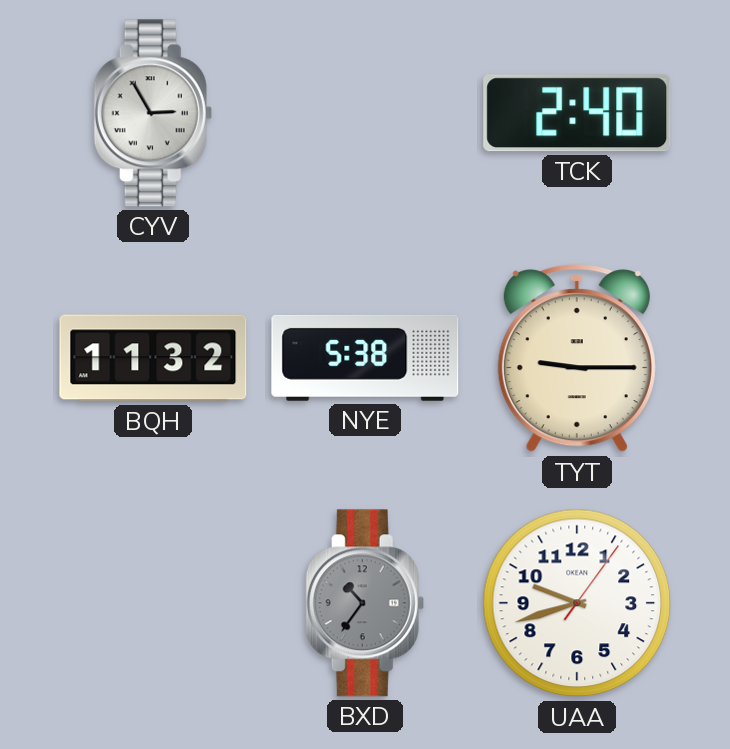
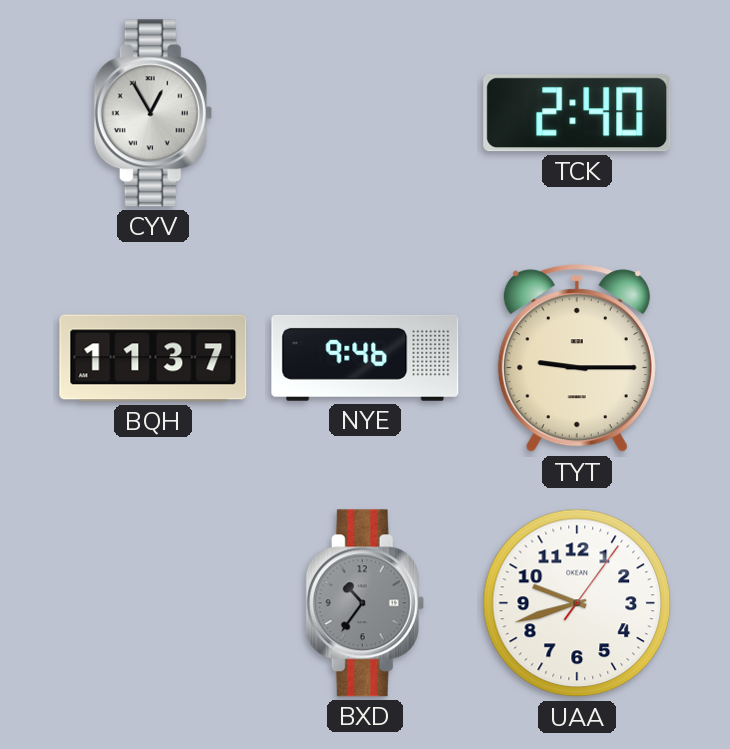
CYV: 2:55 -> 12:55
BQH: 11:32 -> 11:37
NYE: 5:38 -> 9:46
